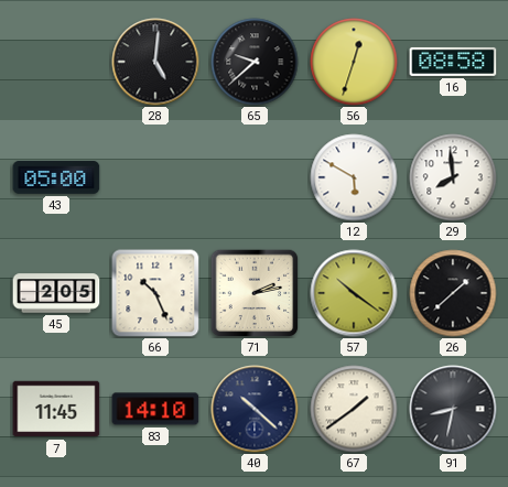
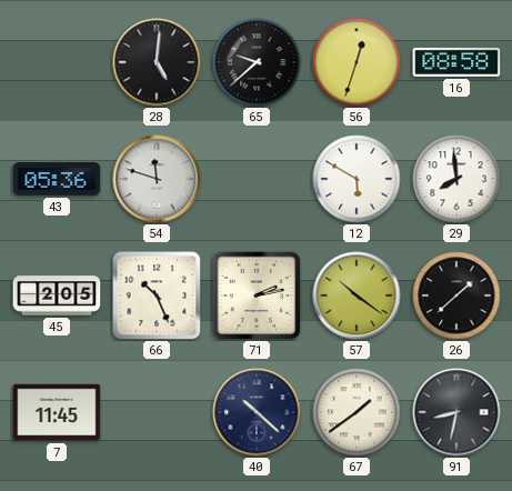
43: 05:00 -> 05:36
54: none -> 11:48
83: 14:10 -> none
